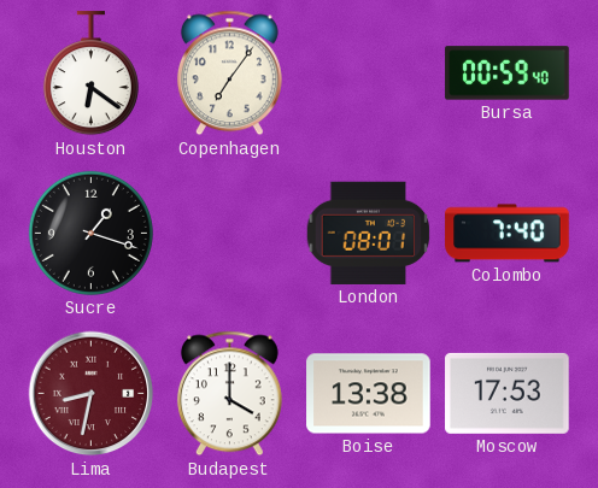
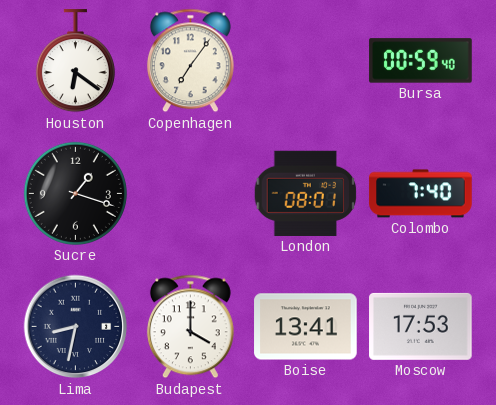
Lima dial: burgundy -> navy
Boise: 13:38 -> 13:41
